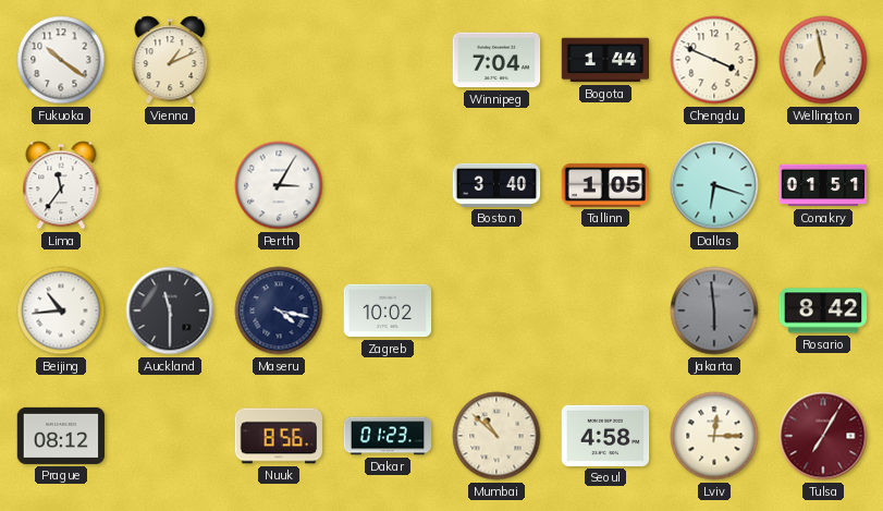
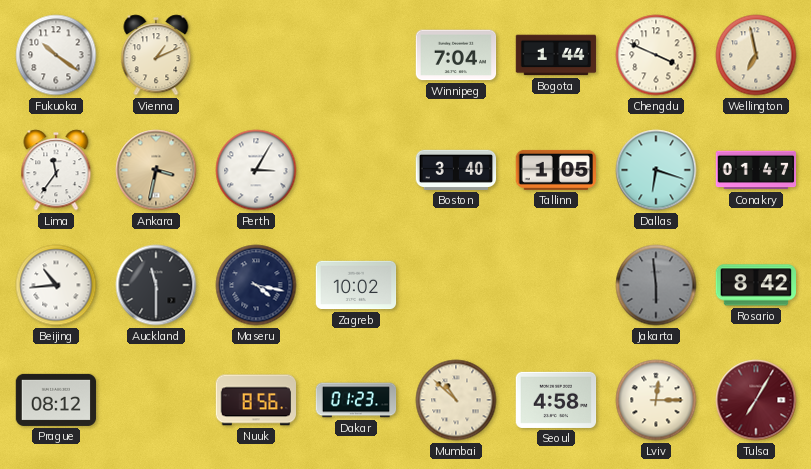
Ankara: none -> 3:32
Conakry: 01:51 -> 01:47
